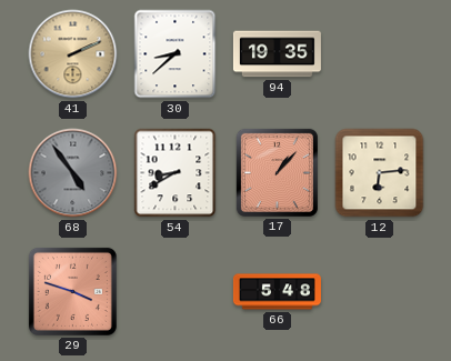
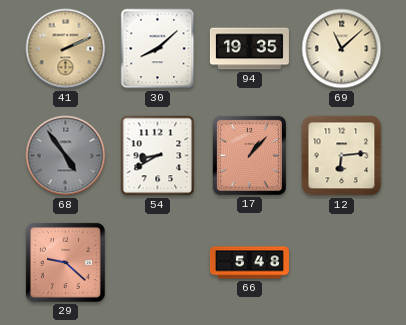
30: 8:38 -> 8:08
69: none -> 11:08
29: 3:48 -> 9:22
